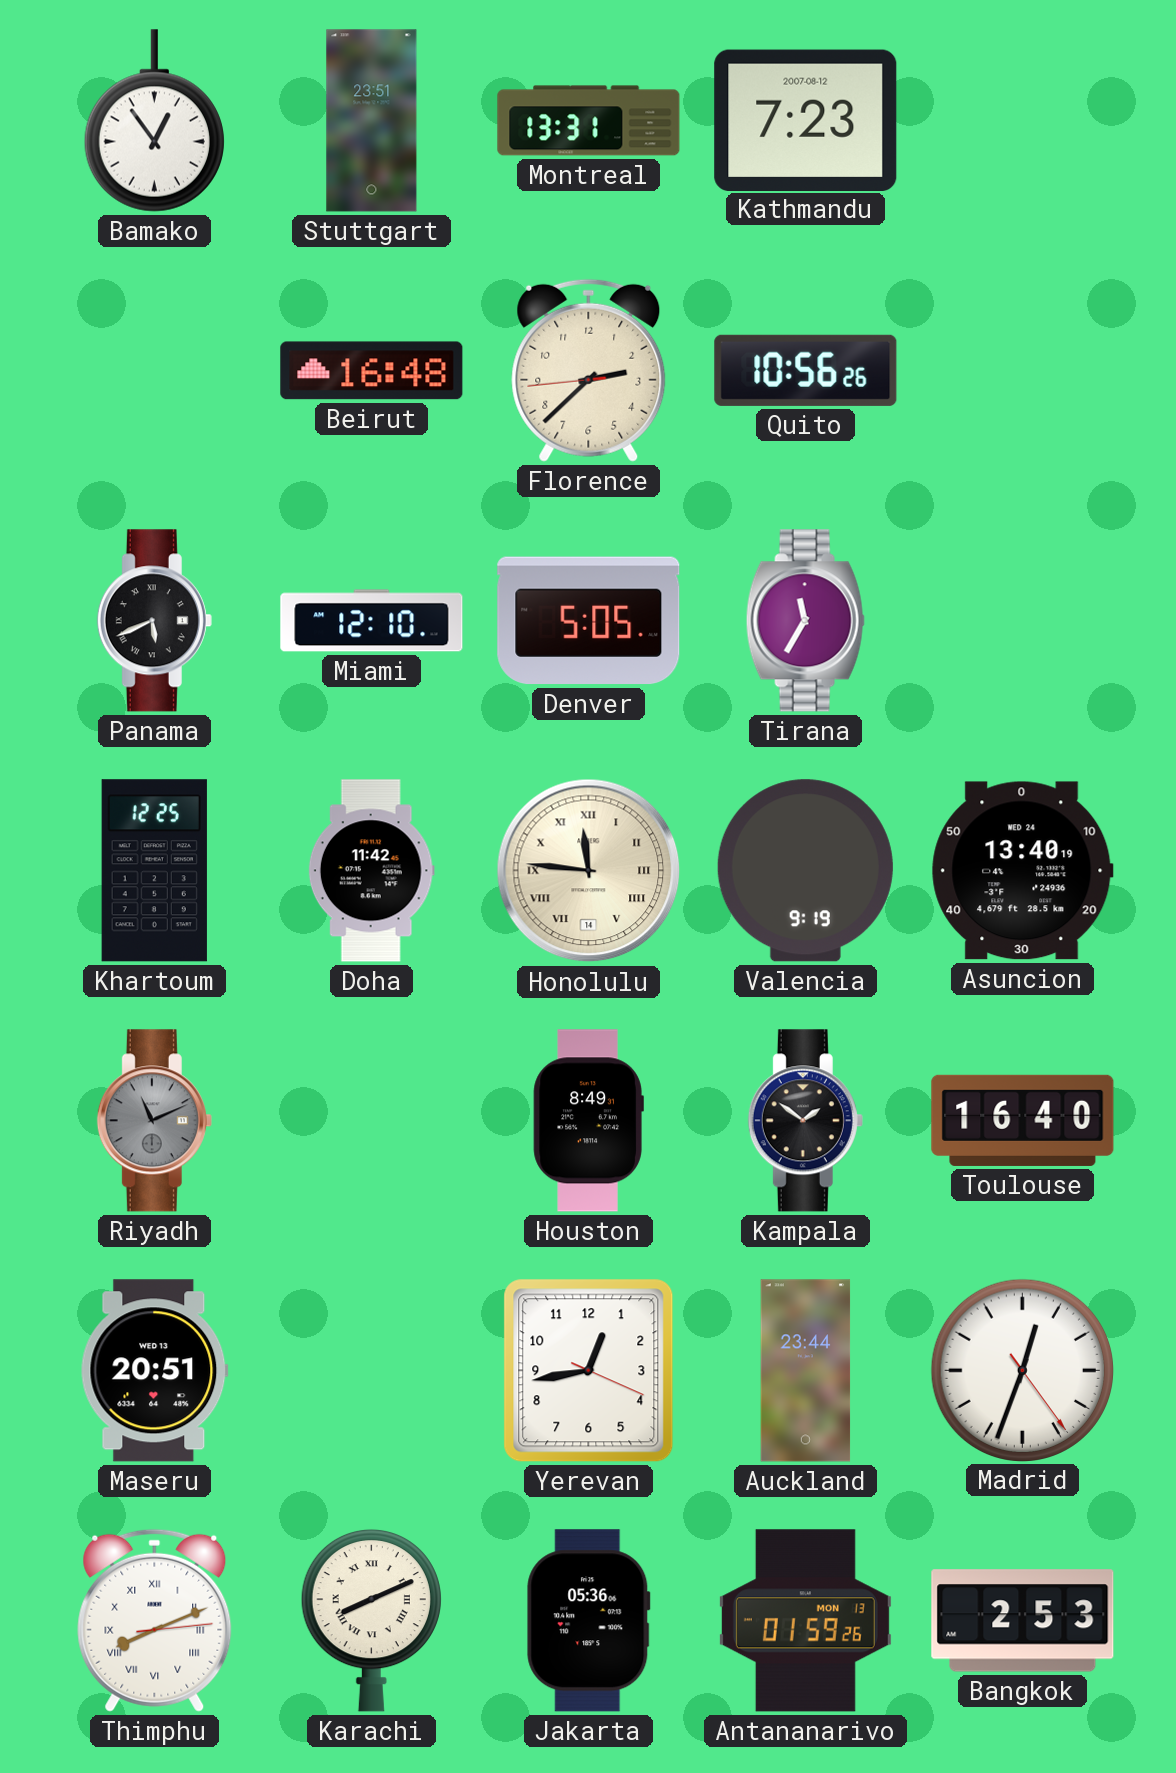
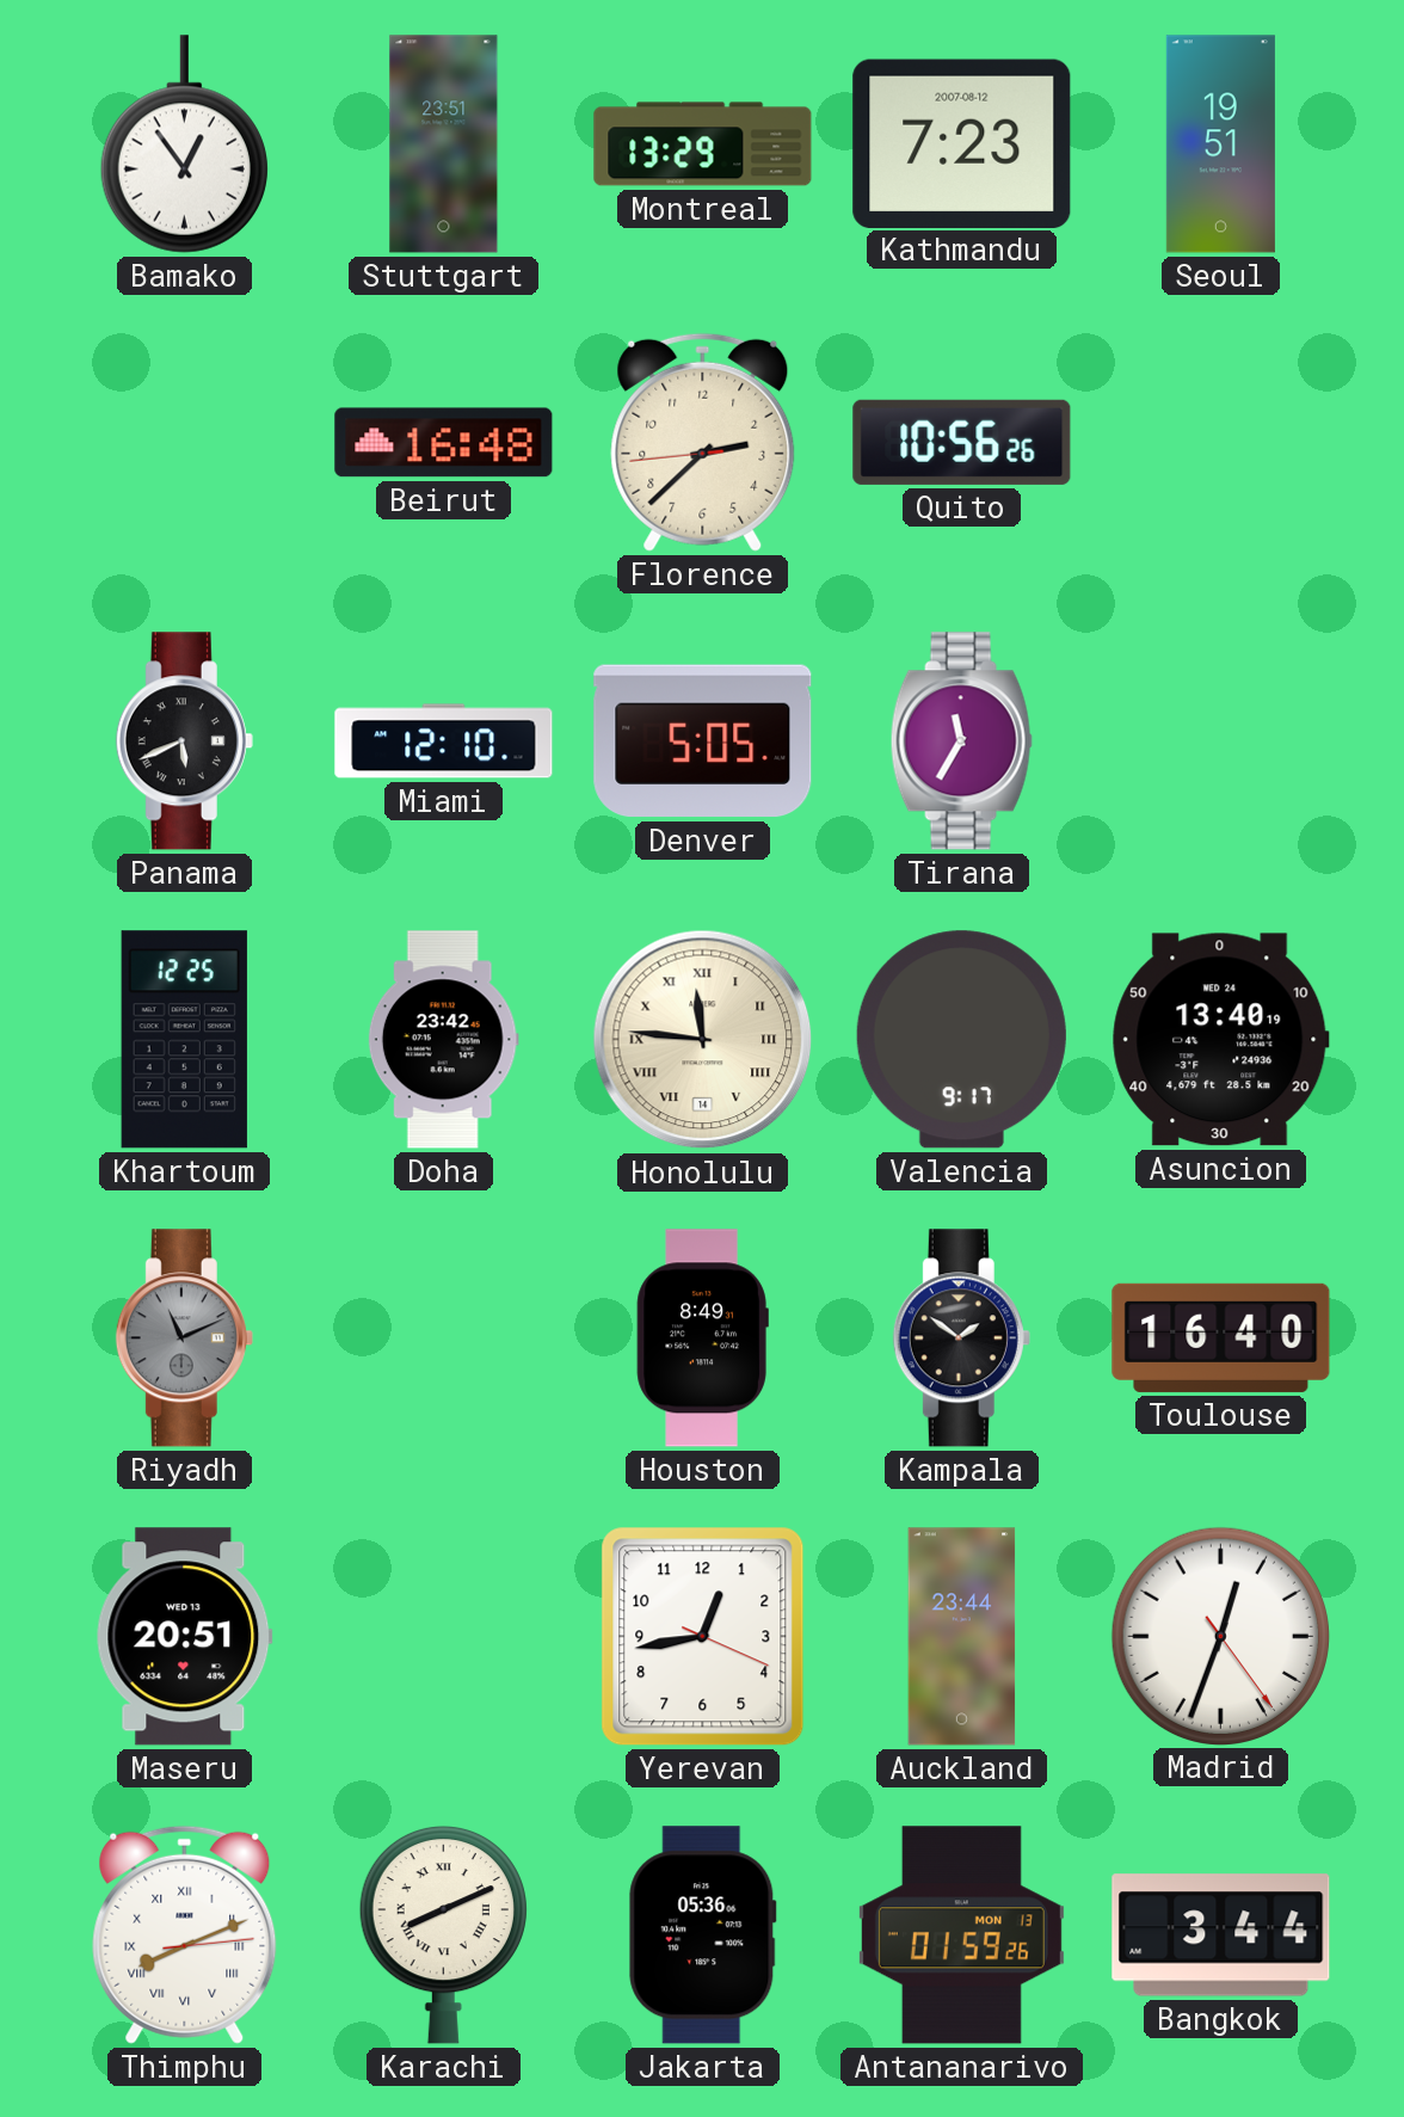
Montreal: 13:31 -> 13:29
Seoul: none -> 19:51
Doha: 11:42 -> 23:42
Valencia: 9:19 -> 9:17
Bangkok: 2:53 -> 3:44
